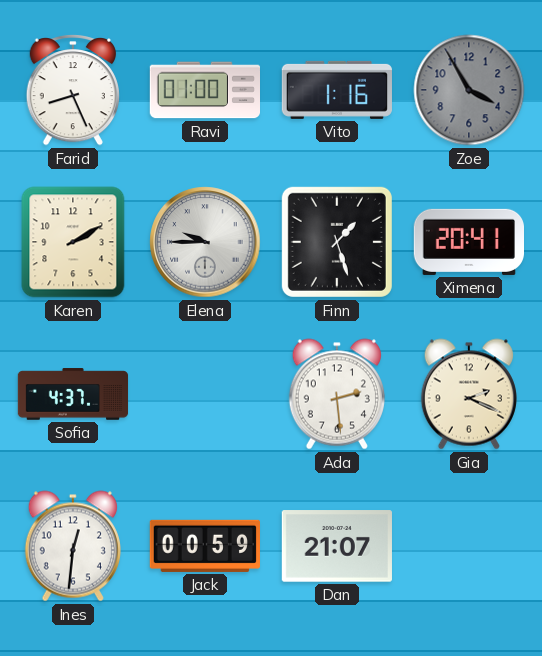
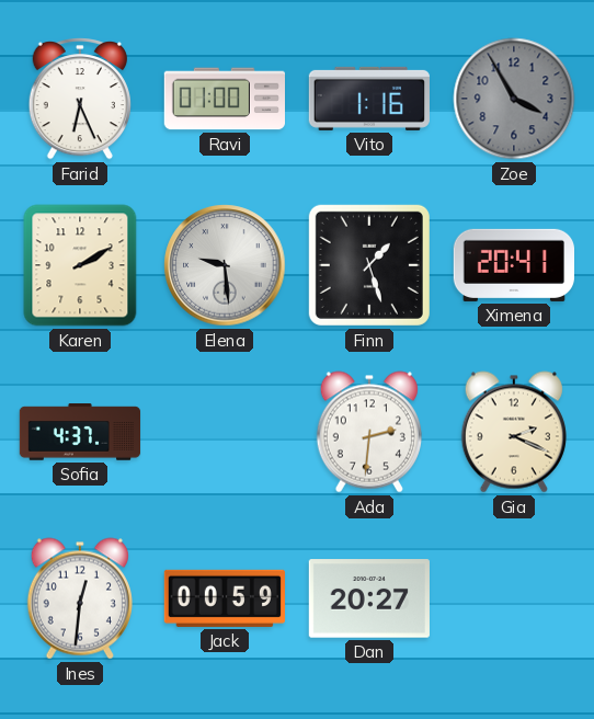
Farid: 8:26 -> 6:26
Elena: 9:45 -> 9:29
Ada: 2:29 -> 2:31
Dan: 21:07 -> 20:27
